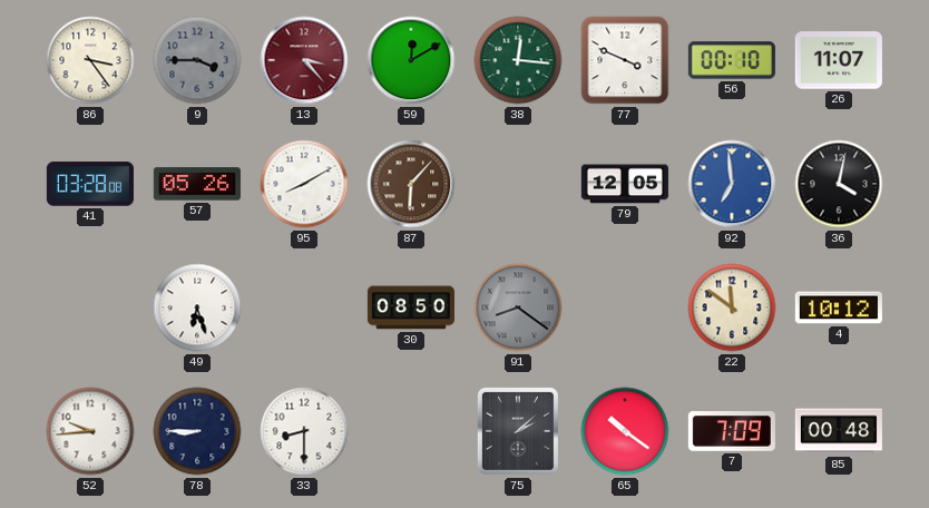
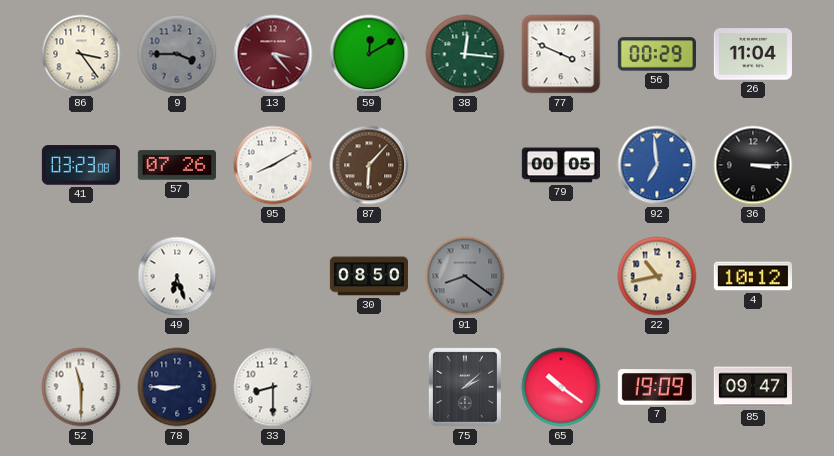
56: 00:10 -> 00:29
26: 11:07 -> 11:04
41: 03:28 -> 03:23
57: 05:26 -> 07:26
79: 12:05 -> 00:05
36: 4:02 -> 3:15
22: 11:51 -> 10:43
52: 9:44 -> 11:30
7: 7:09 -> 19:09
85: 00:48 -> 09:47
